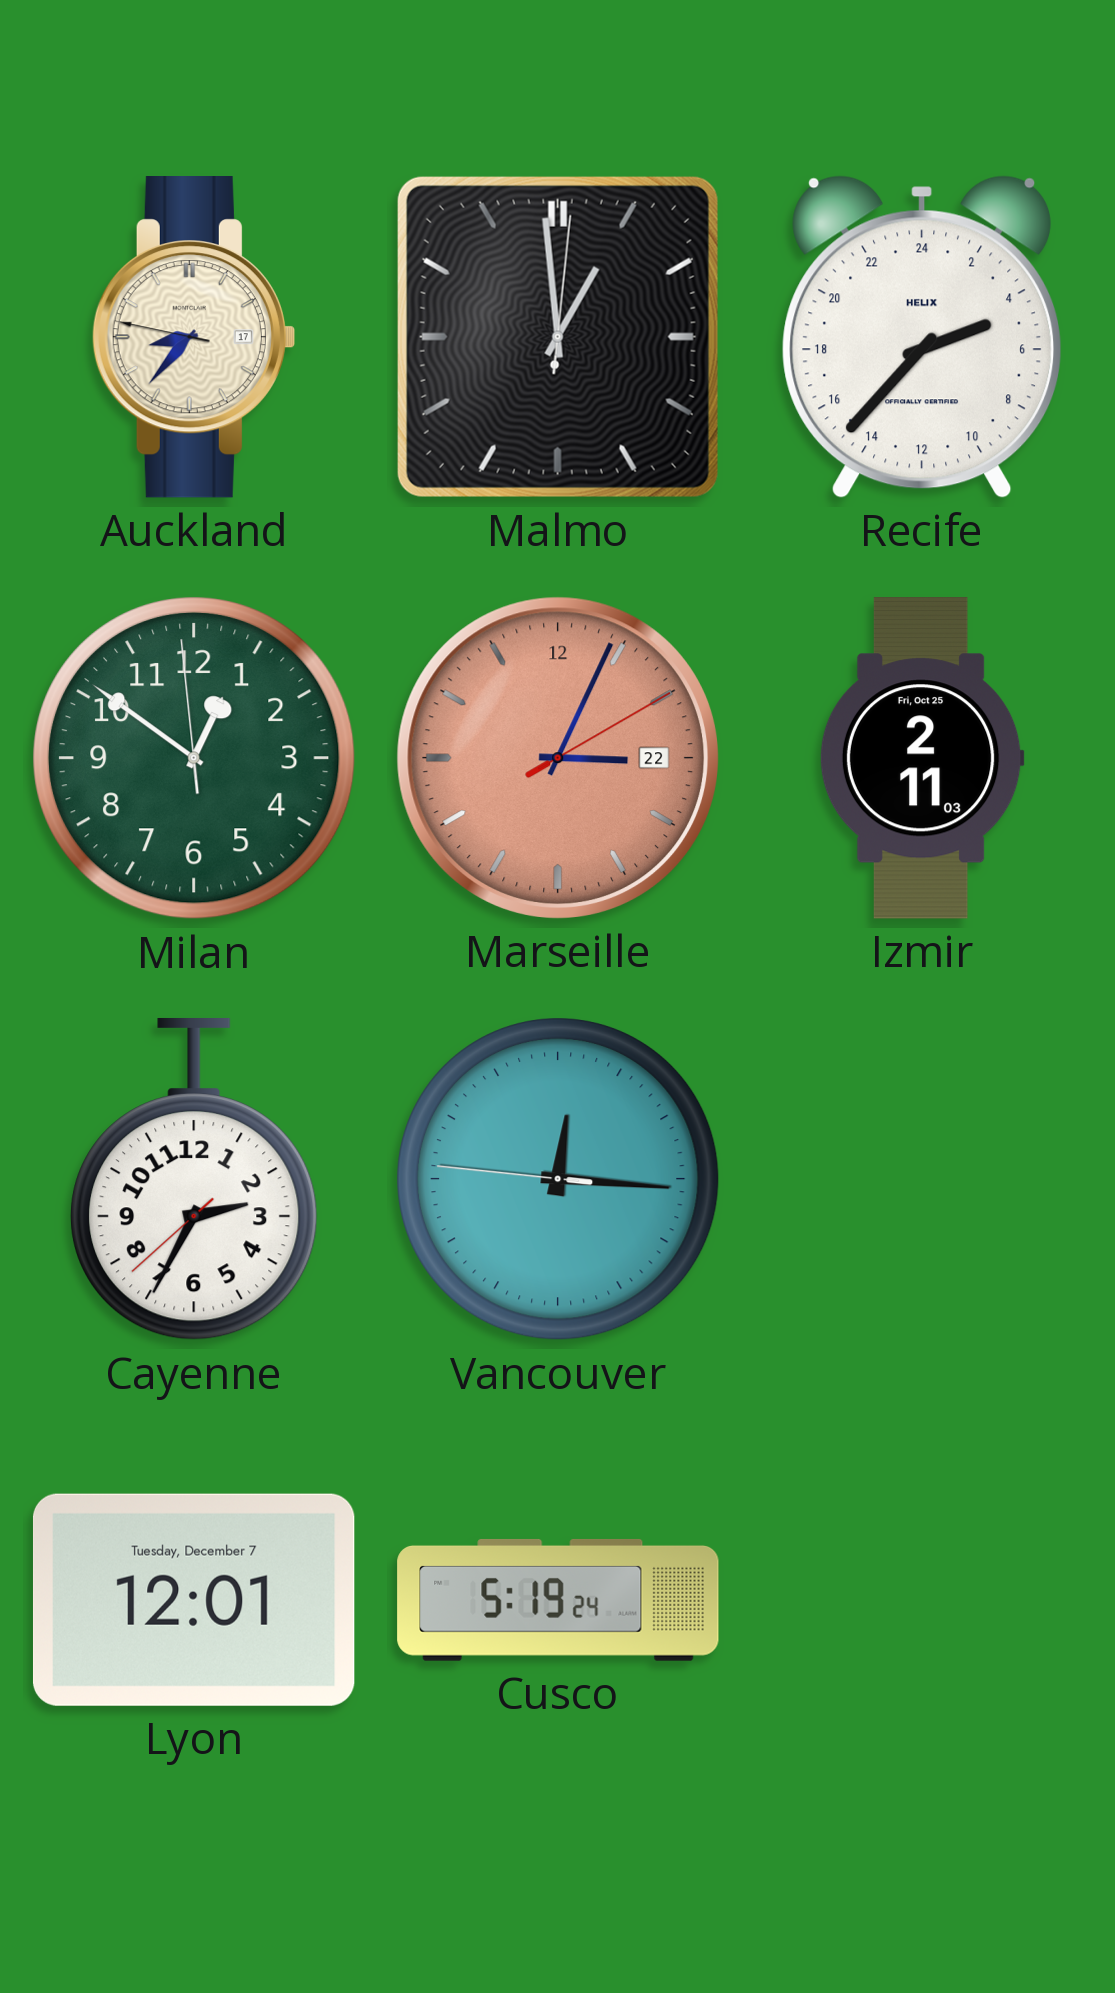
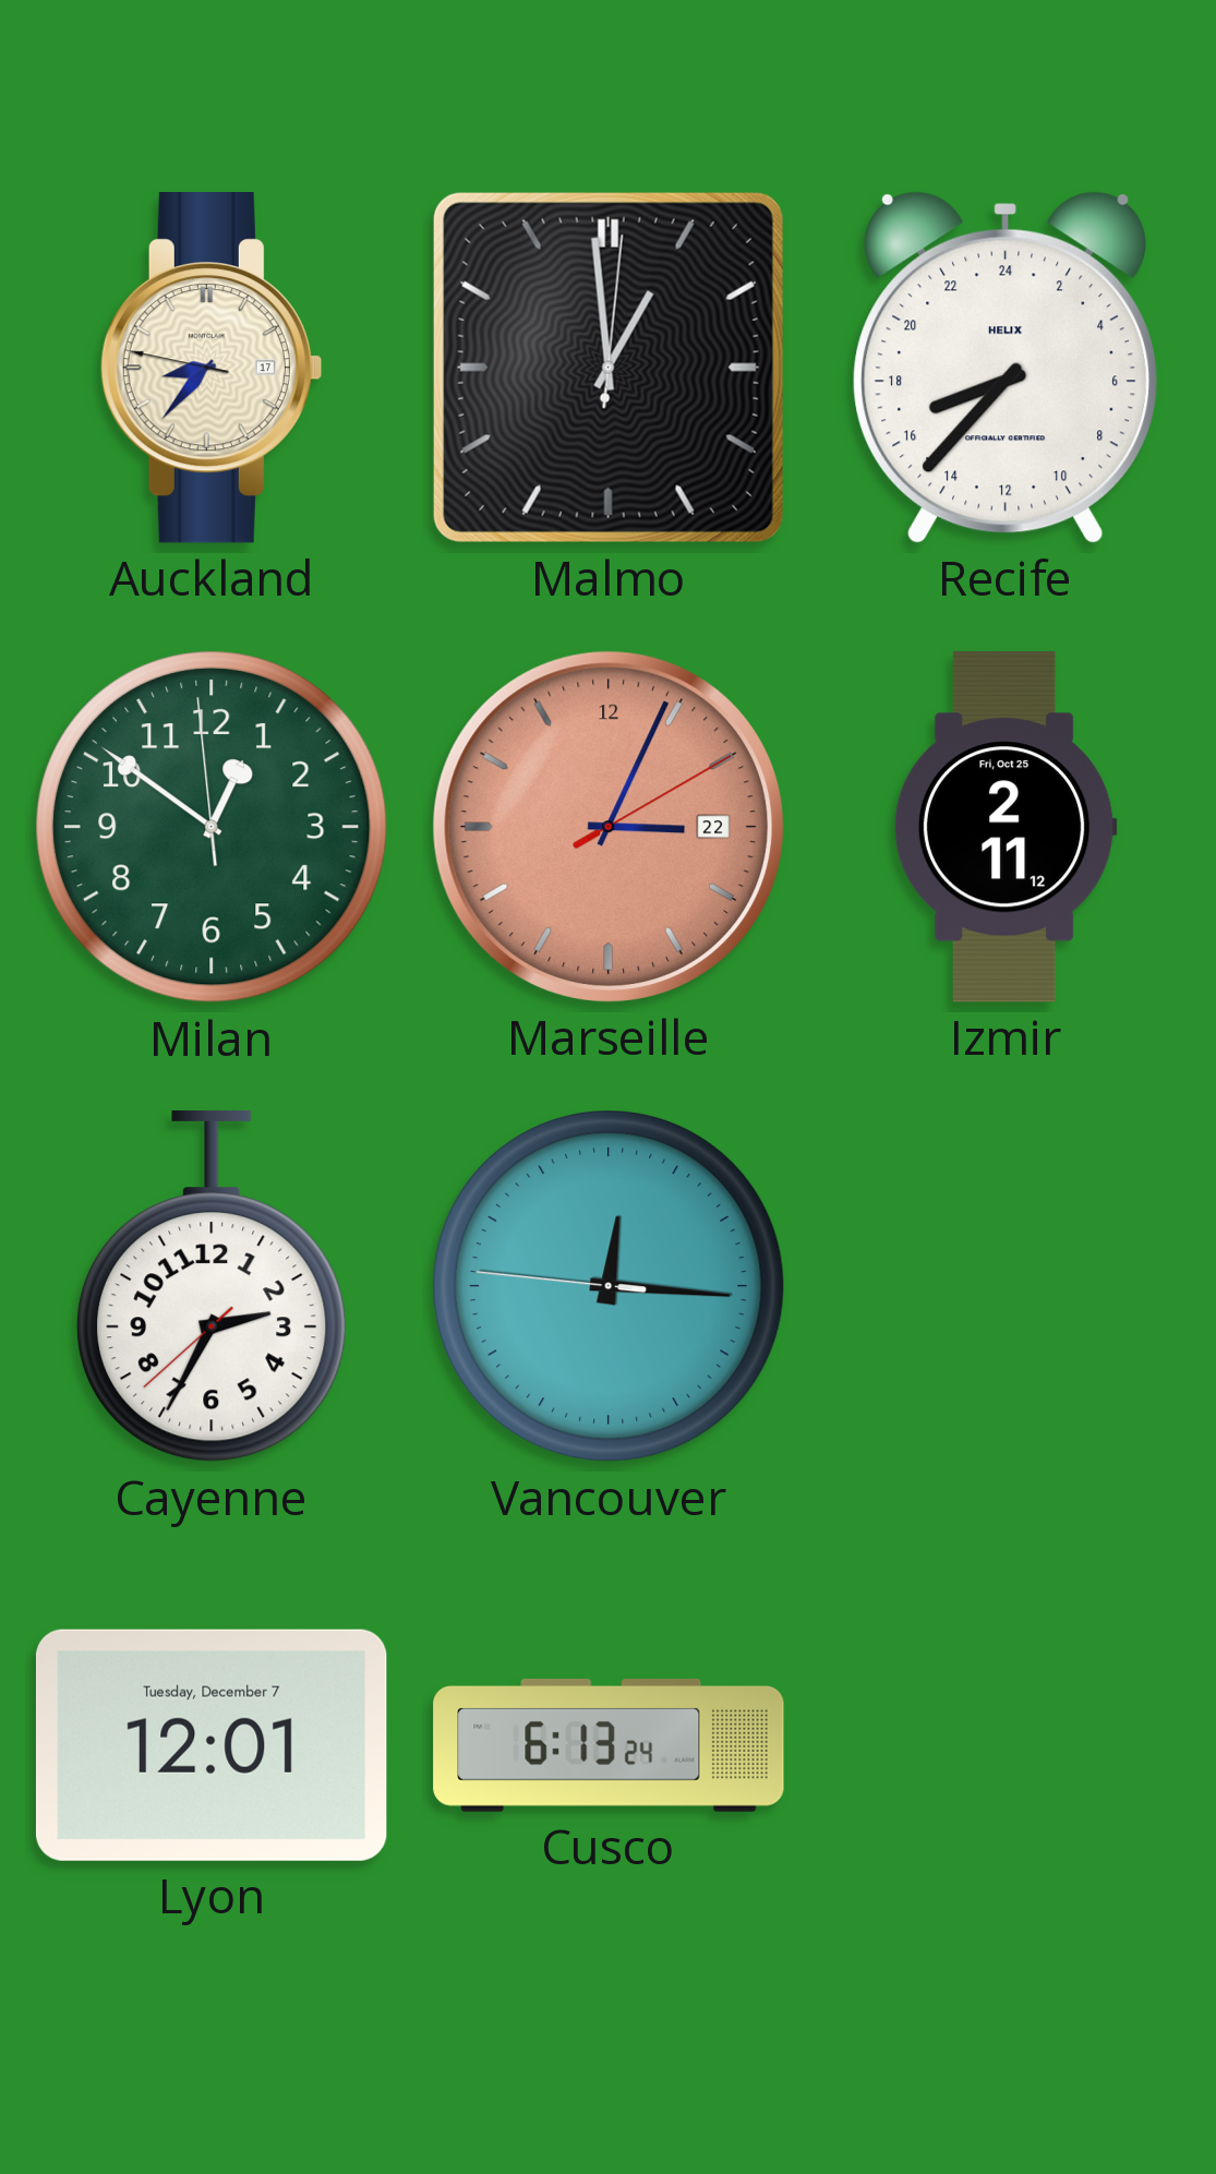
Recife: 4:37 -> 16:37
Izmir: 2:11:03 -> 2:11:12
Cusco: 5:19 -> 6:13
